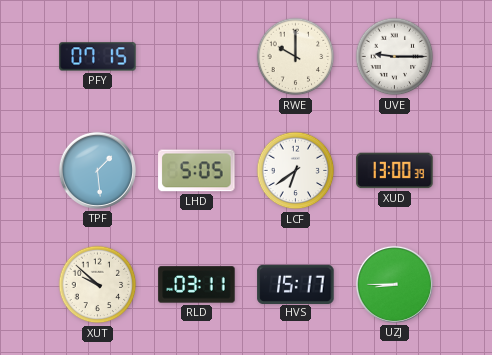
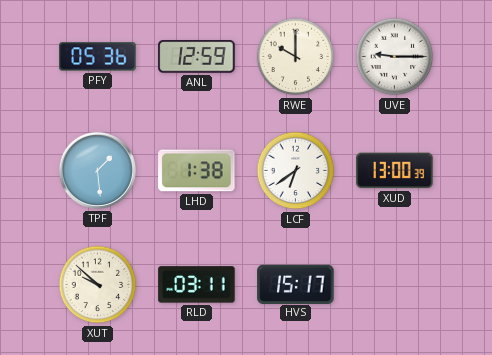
PFY: 07:15 -> 05:36
ANL: none -> 12:59
LHD: 5:05 -> 1:38
UZJ: 8:45 -> none
